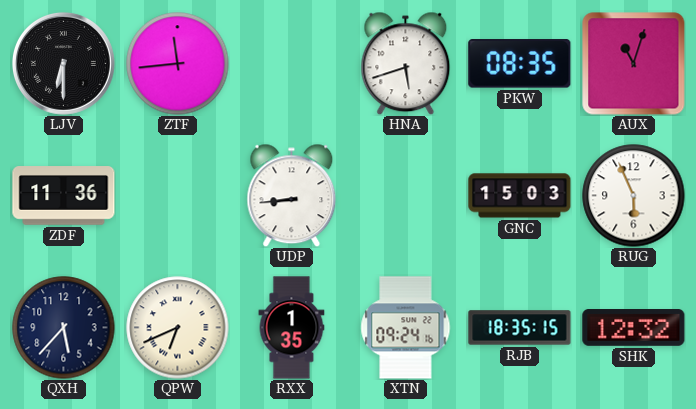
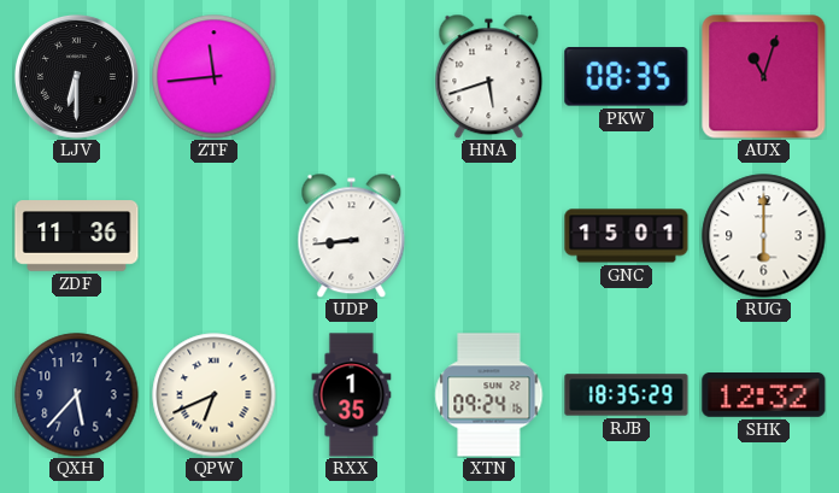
GNC: 15:03 -> 15:01
RUG: 5:56 -> 6:00
RJB: 18:35:15 -> 18:35:29
